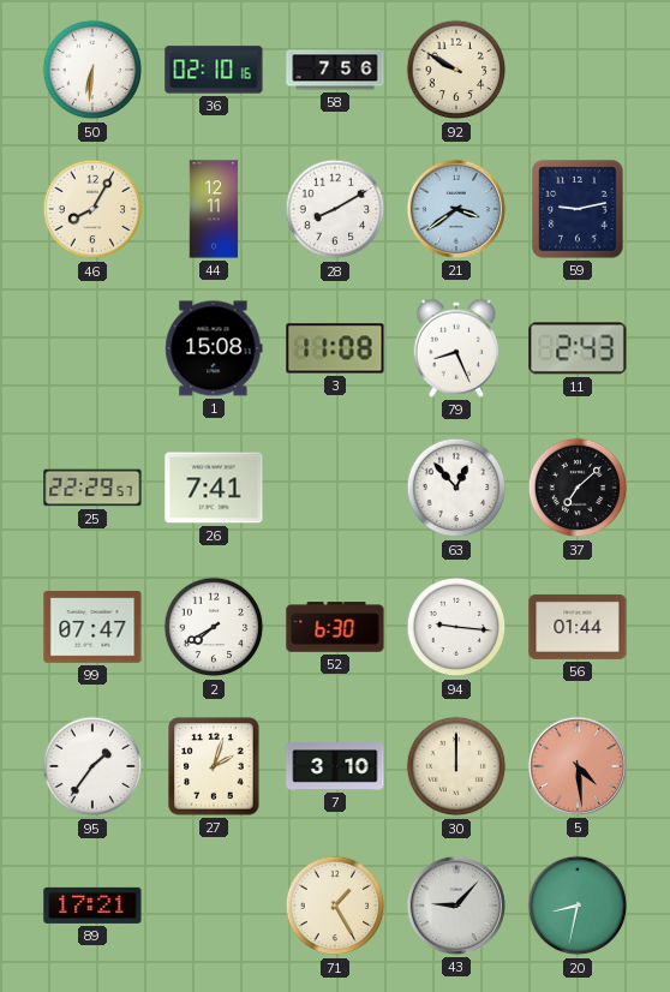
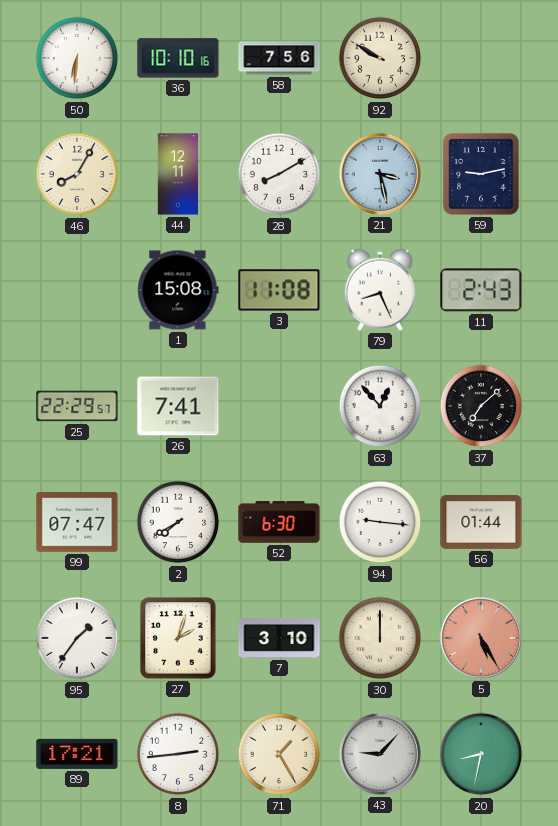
36: 02:10 -> 10:10
21: 3:39 -> 3:28
5: 4:29 -> 5:25
8: none -> 2:44
